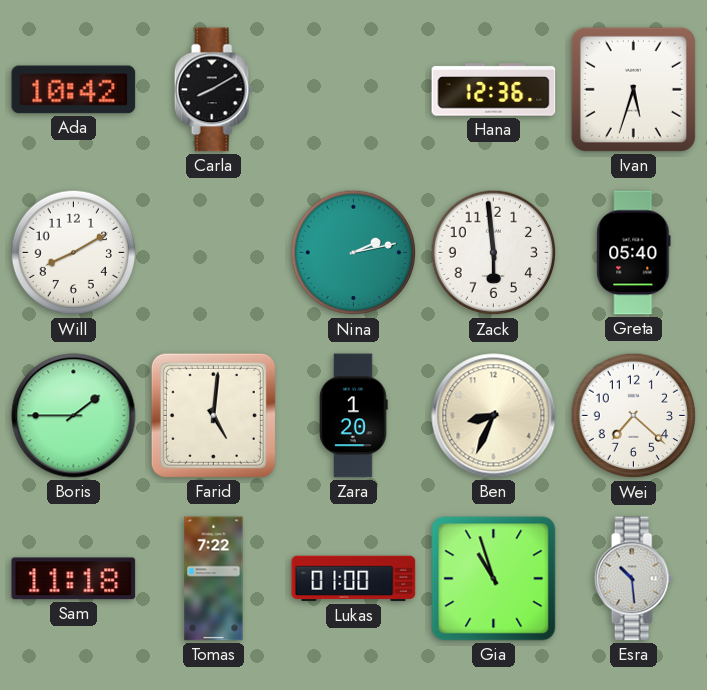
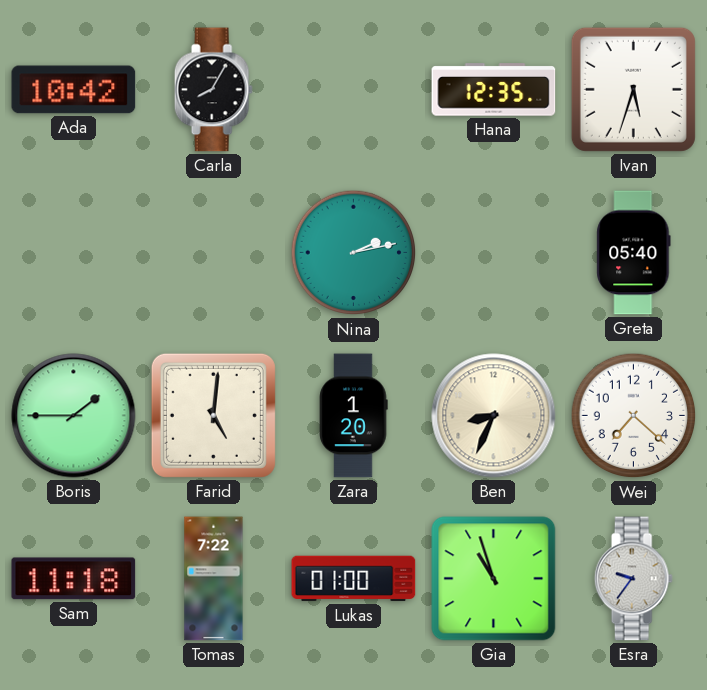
Carla: 8:10 -> 8:05
Hana: 12:36 -> 12:35
Will: 8:10 -> none
Zack: 5:59 -> none
Esra: 10:29 -> 9:36
